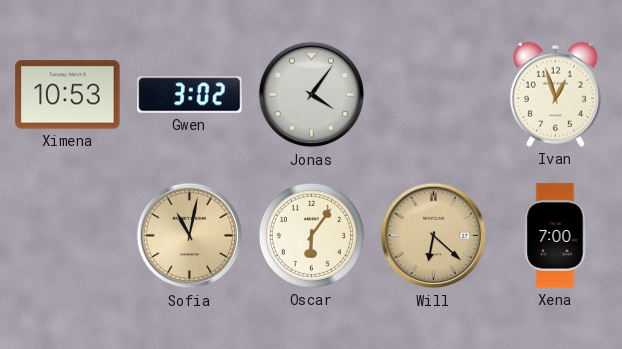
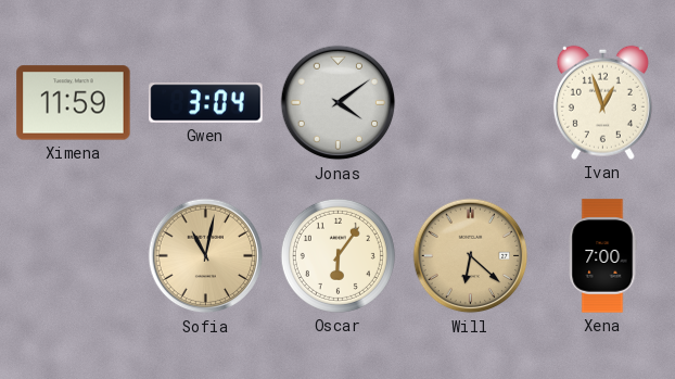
Ximena: 10:53 -> 11:59
Gwen: 3:02 -> 3:04
Jonas: 4:06 -> 4:09
